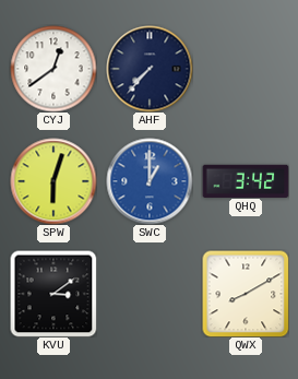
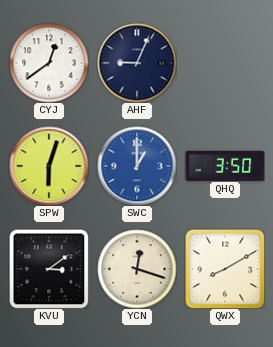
AHF: 7:37 -> 9:04
QHQ: 3:42 -> 3:50
YCN: none -> 12:18
